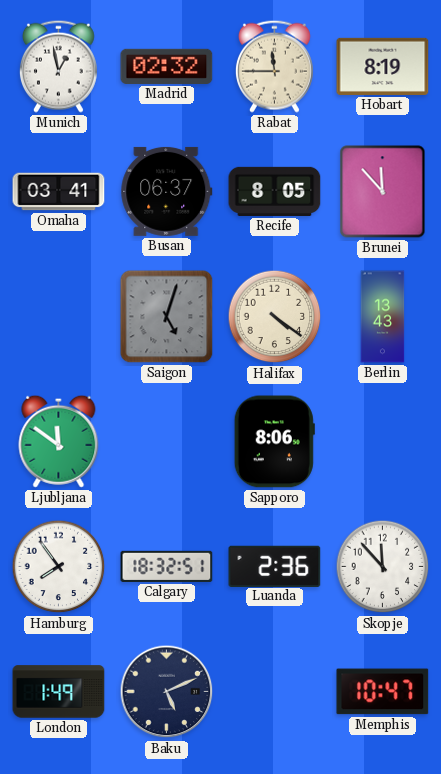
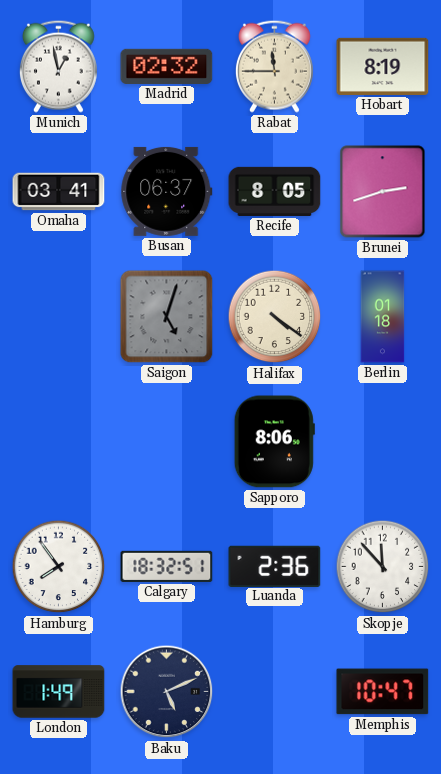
Brunei: 11:53 -> 2:42
Berlin: 13:43 -> 01:18
Ljubljana: 11:51 -> none
